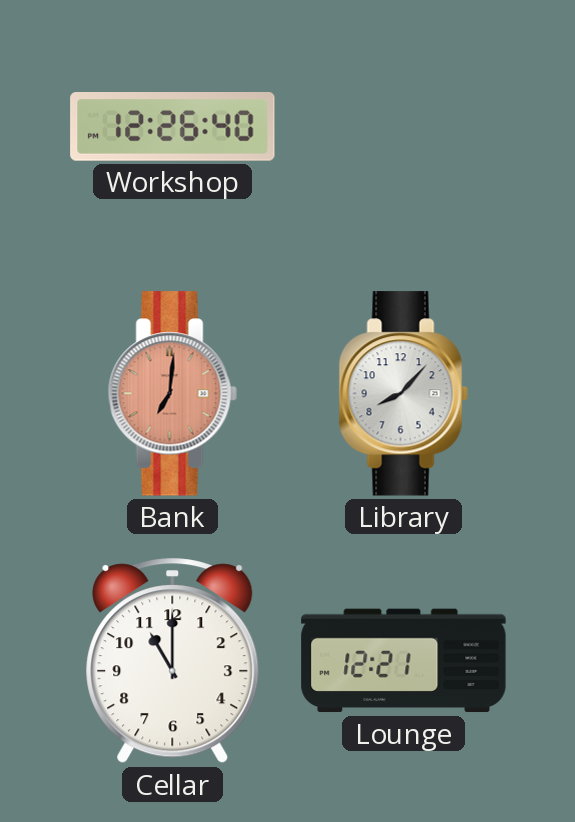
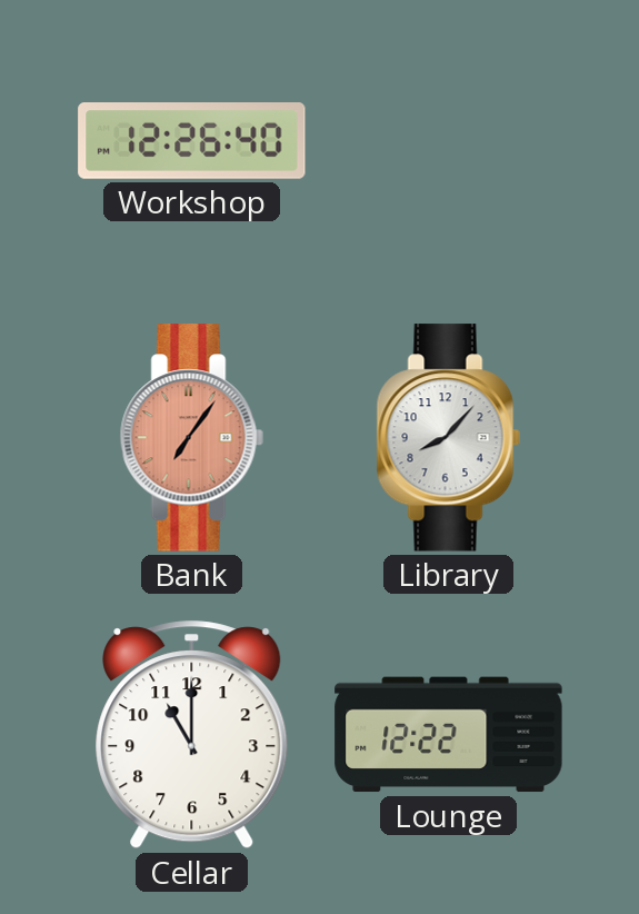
Bank: 7:01 -> 7:06
Lounge: 12:21 -> 12:22
